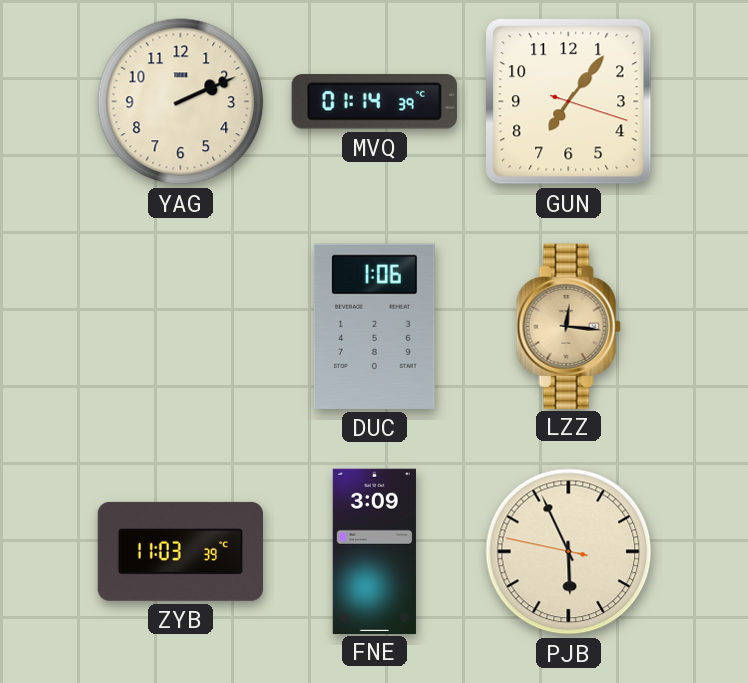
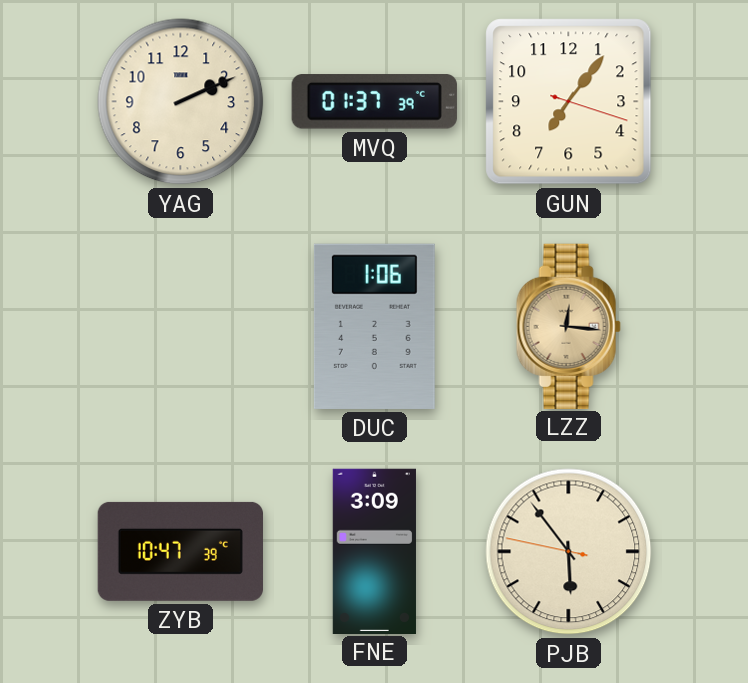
MVQ: 01:14 -> 01:37
ZYB: 11:03 -> 10:47
PJB: 5:55 -> 5:53
